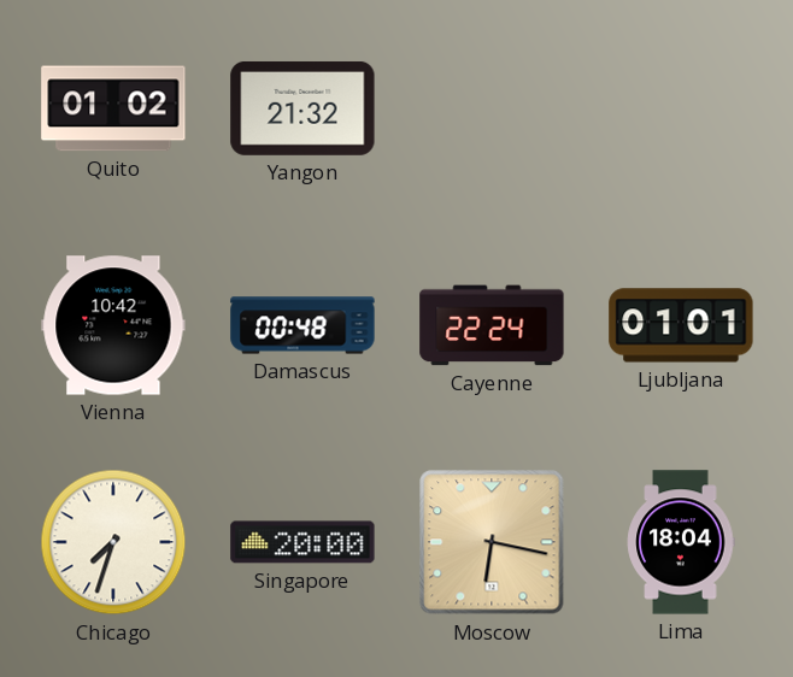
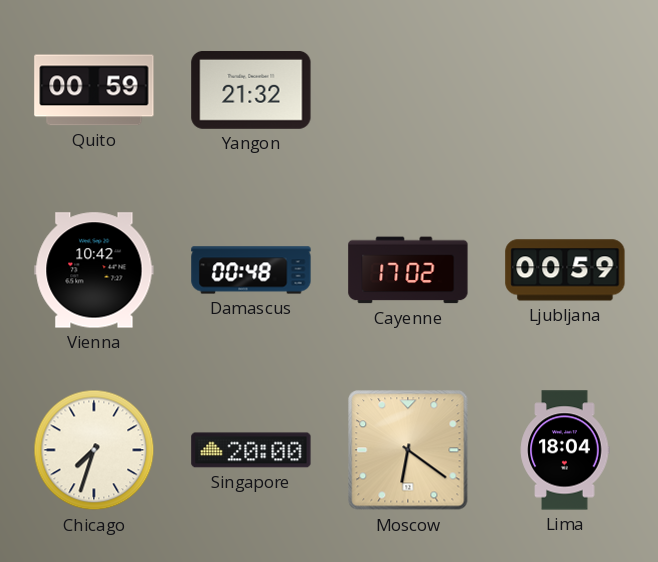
Quito: 01:02 -> 00:59
Cayenne: 22:24 -> 17:02
Ljubljana: 01:01 -> 00:59
Moscow: 6:17 -> 6:21
